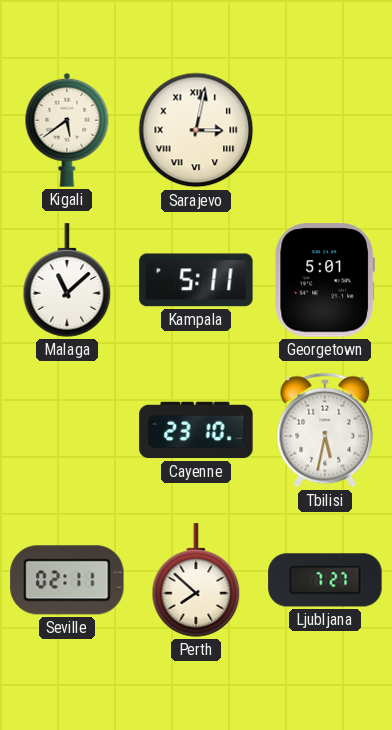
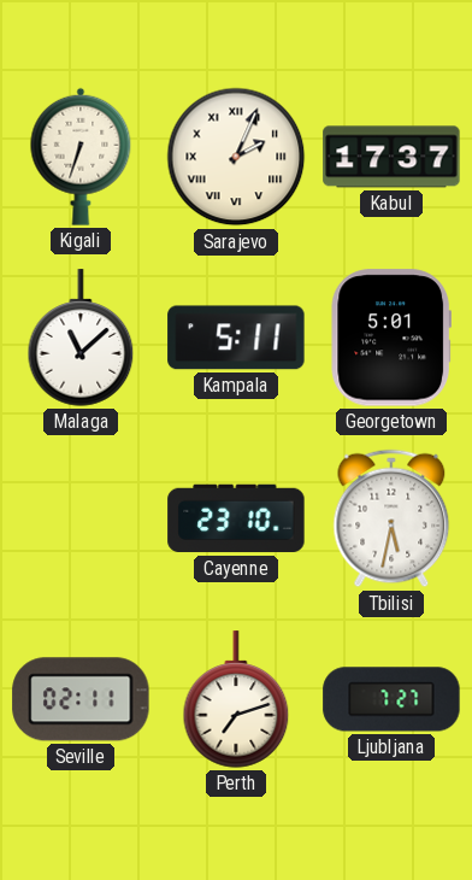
Kigali: 5:39 -> 6:33
Sarajevo: 3:02 -> 2:04
Kabul: none -> 17:37
Perth: 7:52 -> 7:12
